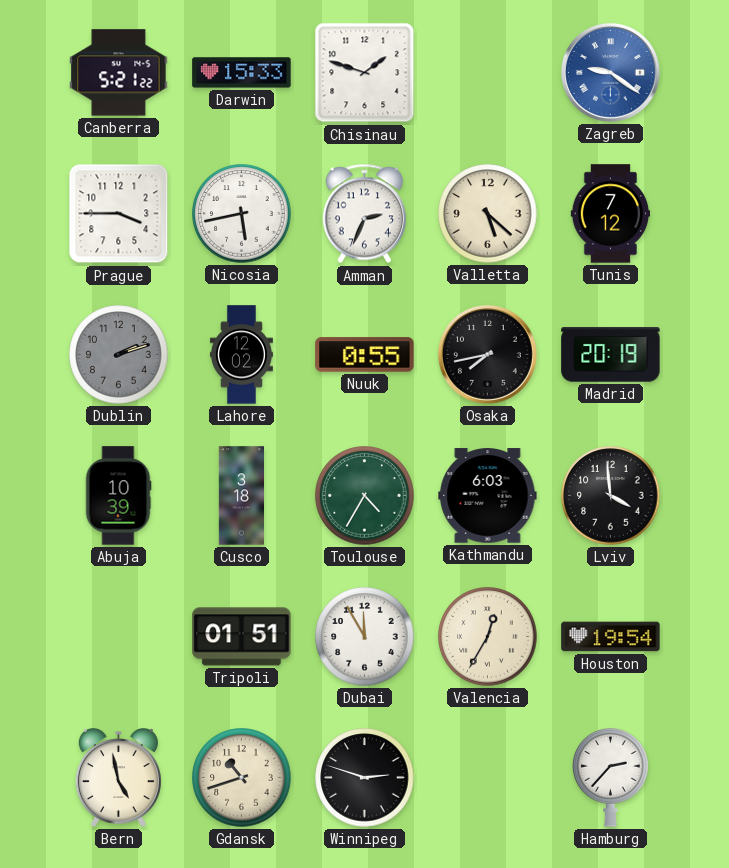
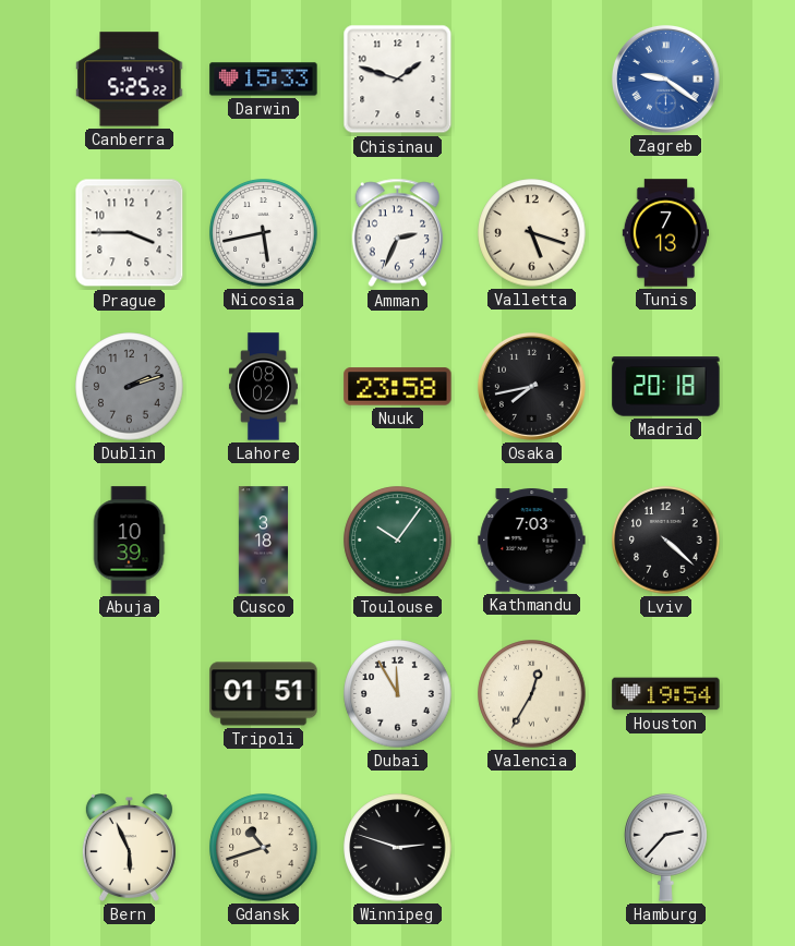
Canberra: 5:21 -> 5:25
Valletta: 5:22 -> 5:18
Tunis: 7:12 -> 7:13
Lahore: 12:02 -> 08:02
Nuuk: 0:55 -> 23:58
Madrid: 20:19 -> 20:18
Toulouse: 4:35 -> 10:06
Kathmandu: 6:03 -> 7:03
Lviv: 3:59 -> 4:22
Bern: 4:58 -> 5:56
